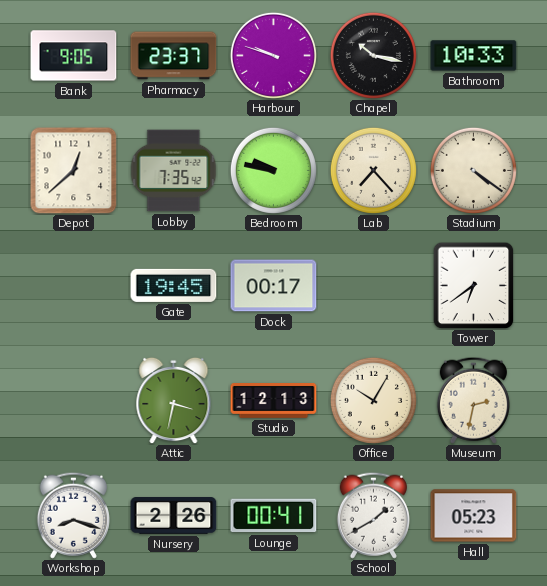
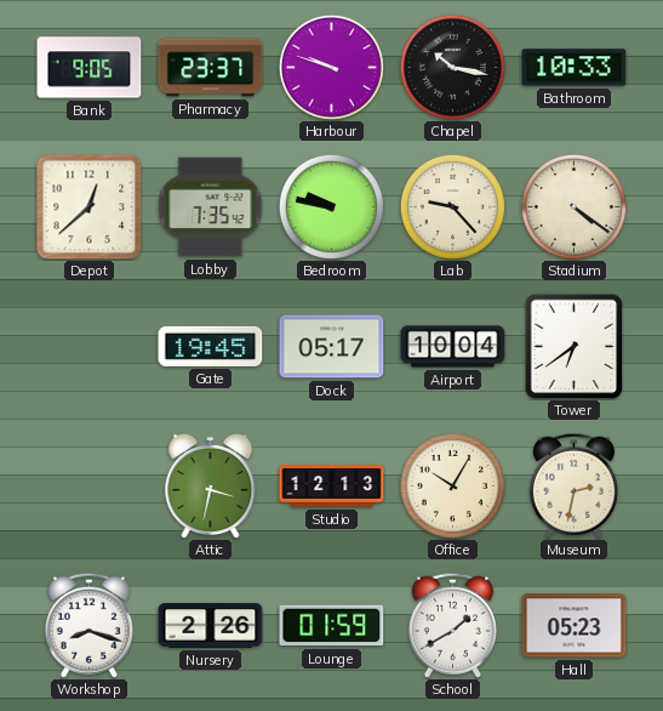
Lab: 7:23 -> 9:23
Dock: 00:17 -> 05:17
Airport: none -> 10:04
Lounge: 00:41 -> 01:59
